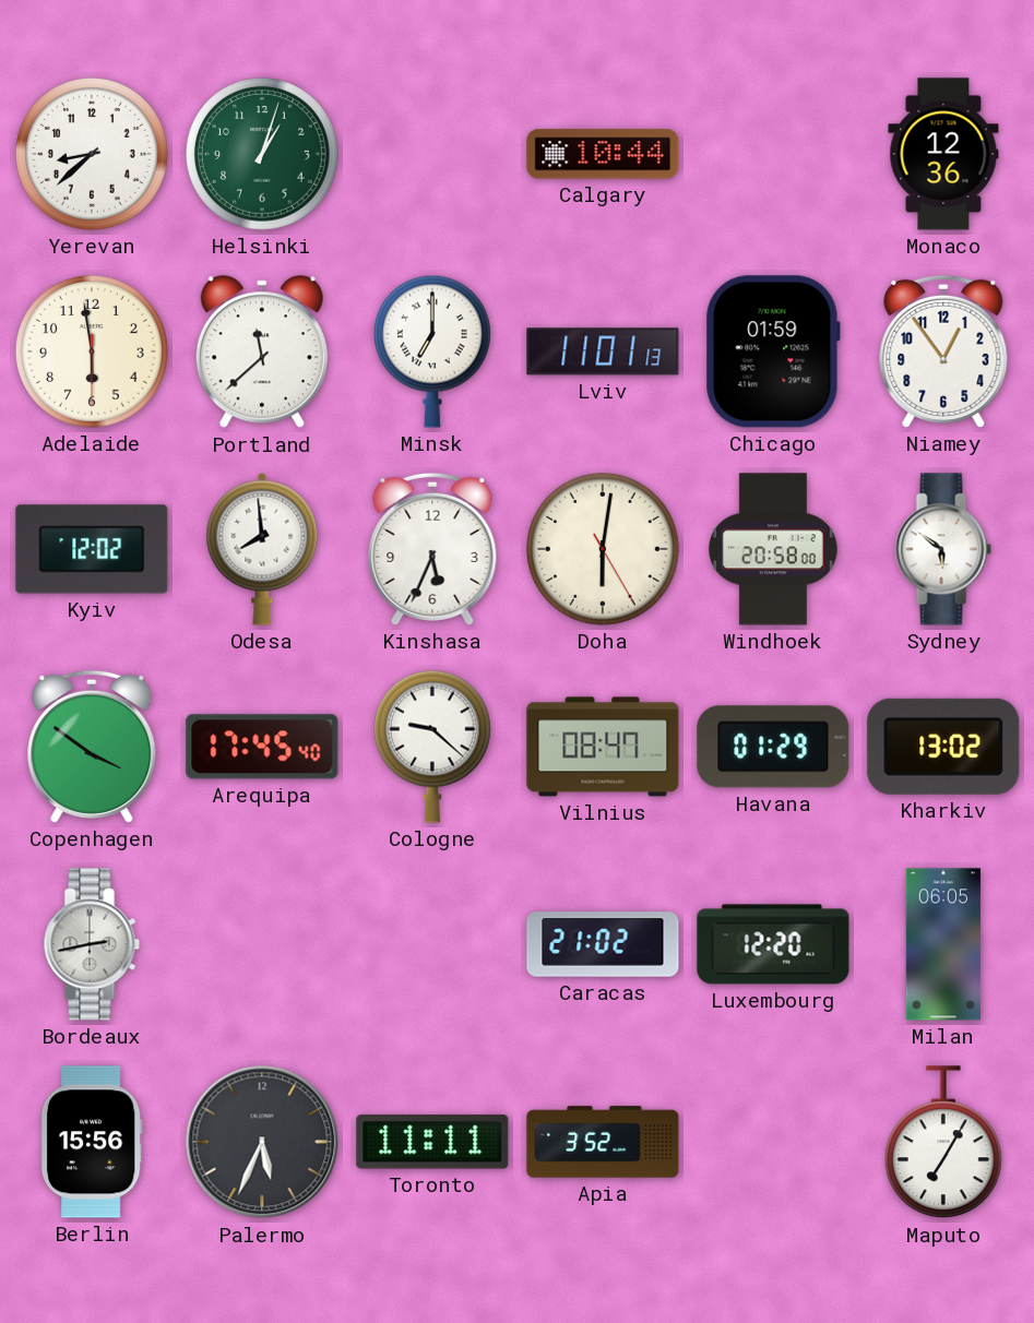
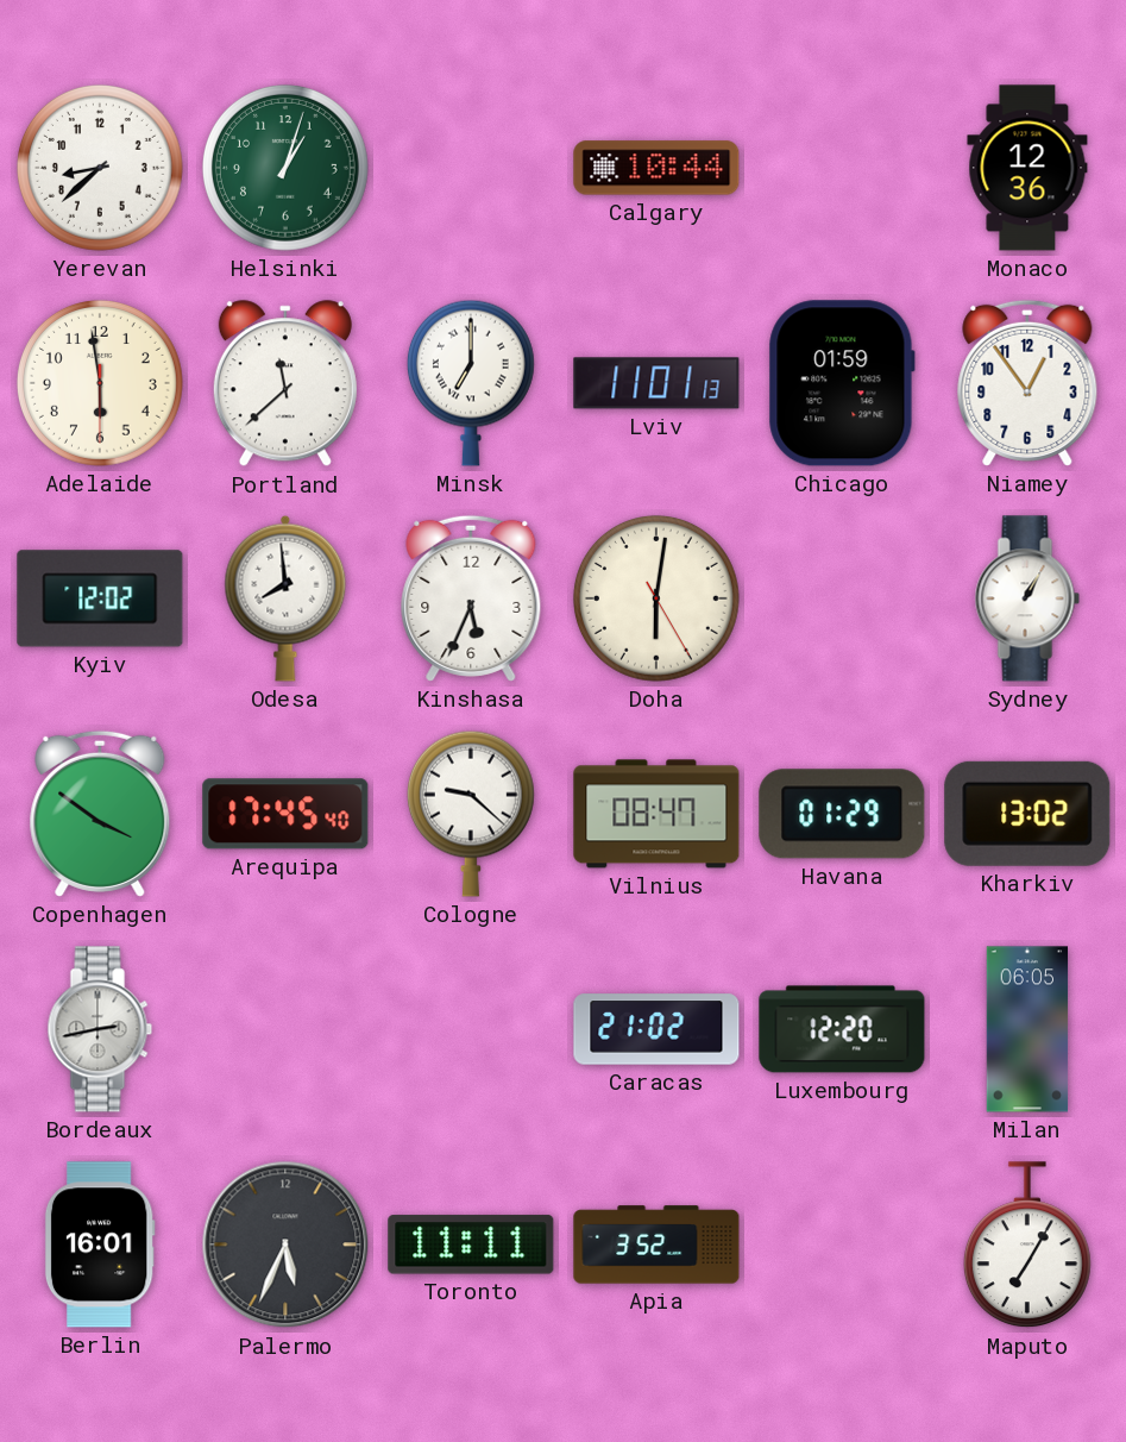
Windhoek: 20:58 -> none
Sydney: 5:51 -> 1:05
Berlin: 15:56 -> 16:01
